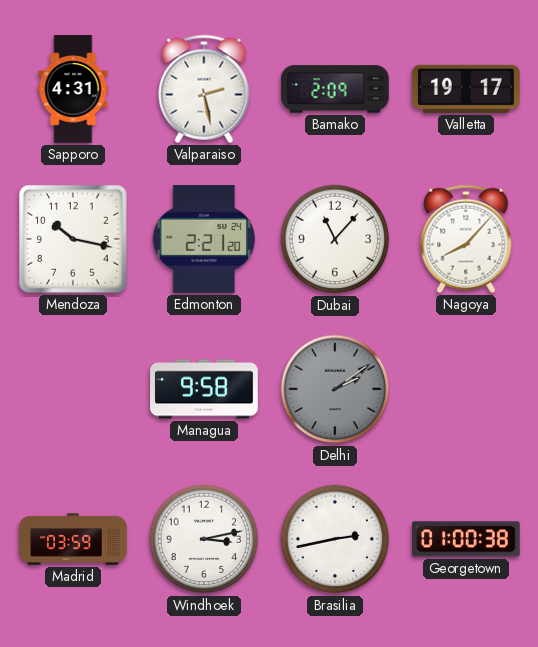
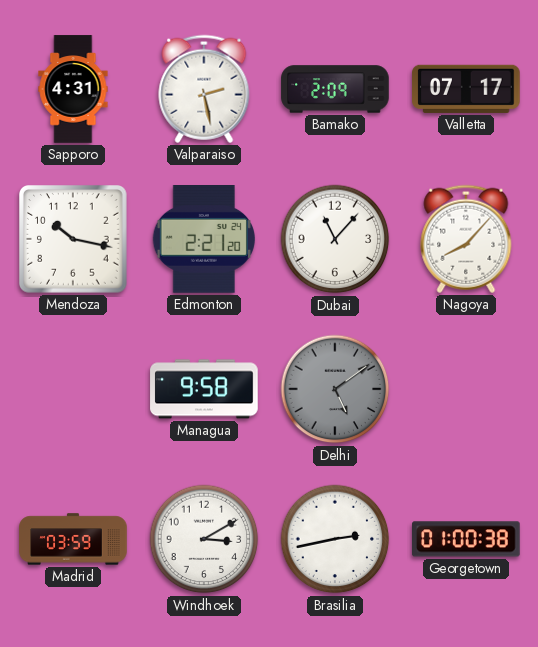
Valletta: 19:17 -> 07:17
Delhi: 2:09 -> 5:09
Windhoek: 3:13 -> 3:10
